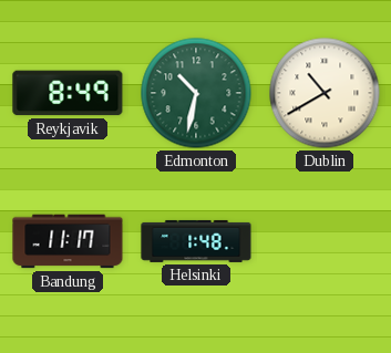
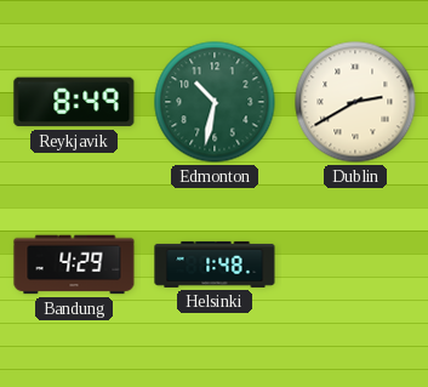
Dublin: 10:40 -> 2:40
Bandung: 11:17 -> 4:29
